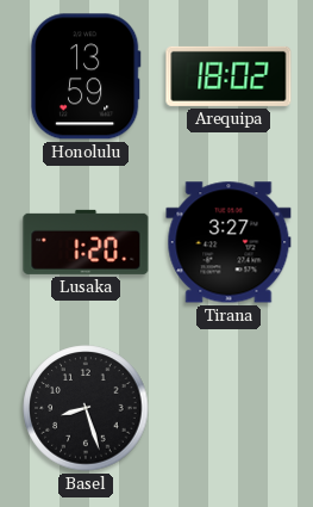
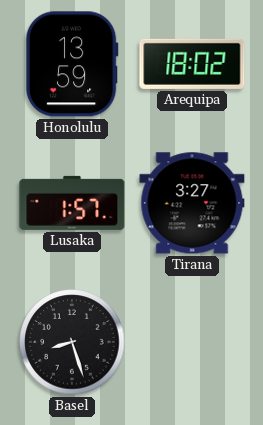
Lusaka: 1:20 -> 1:57
